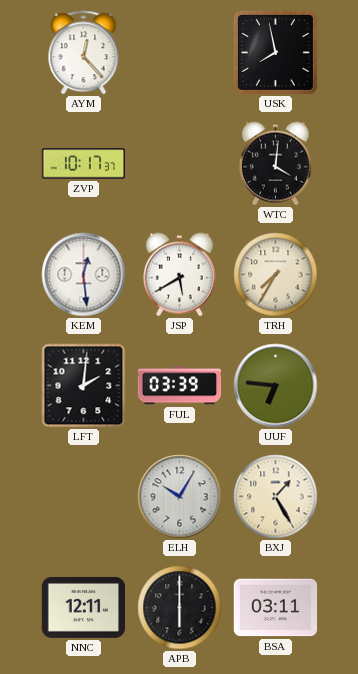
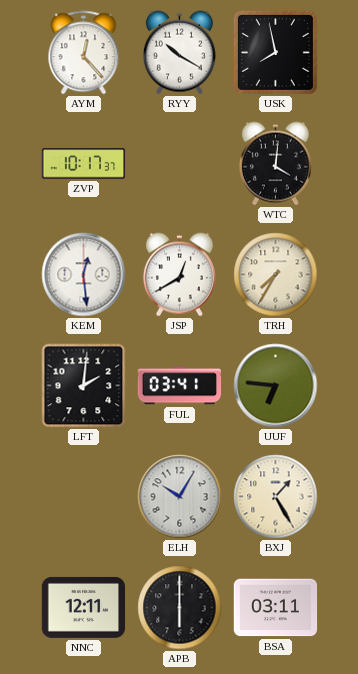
RYY: none -> 10:20
JSP: 5:40 -> 12:40
FUL: 03:39 -> 03:41
